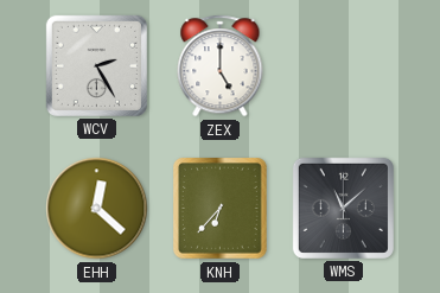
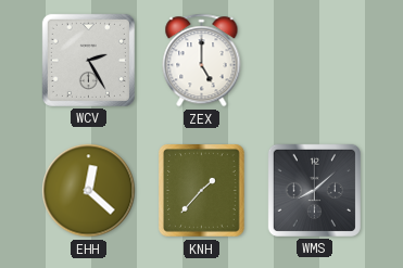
KNH: 6:37 -> 1:37
WMS: 11:08 -> 8:08
